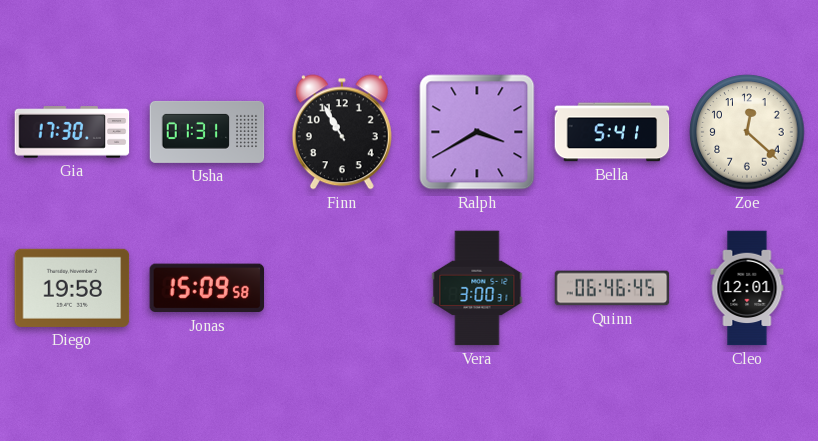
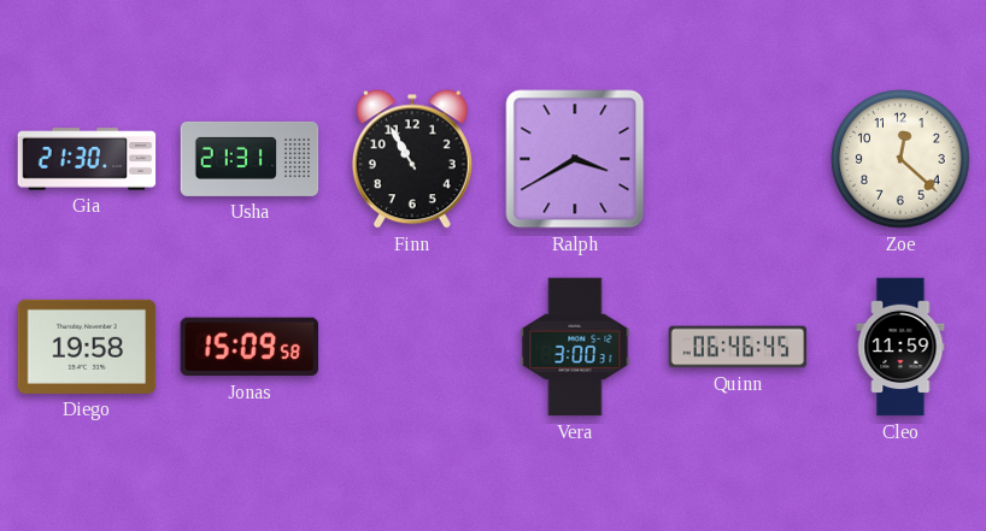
Gia: 17:30 -> 21:30
Usha: 01:31 -> 21:31
Bella: 5:41 -> none
Cleo: 12:01 -> 11:59
